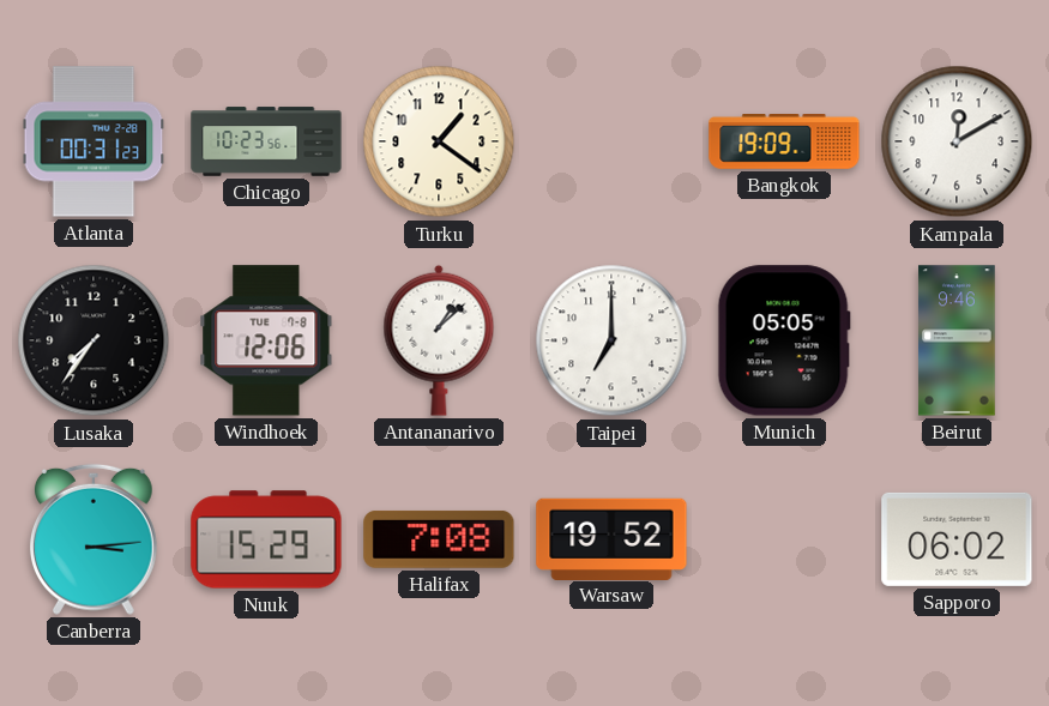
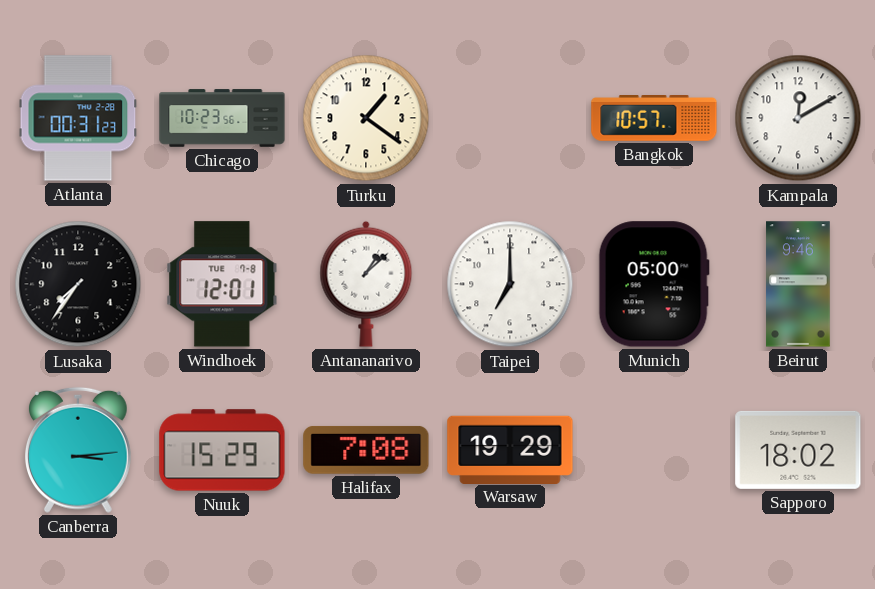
Bangkok: 19:09 -> 10:57
Windhoek: 12:06 -> 12:01
Munich: 05:05 -> 05:00
Warsaw: 19:52 -> 19:29
Sapporo: 06:02 -> 18:02
